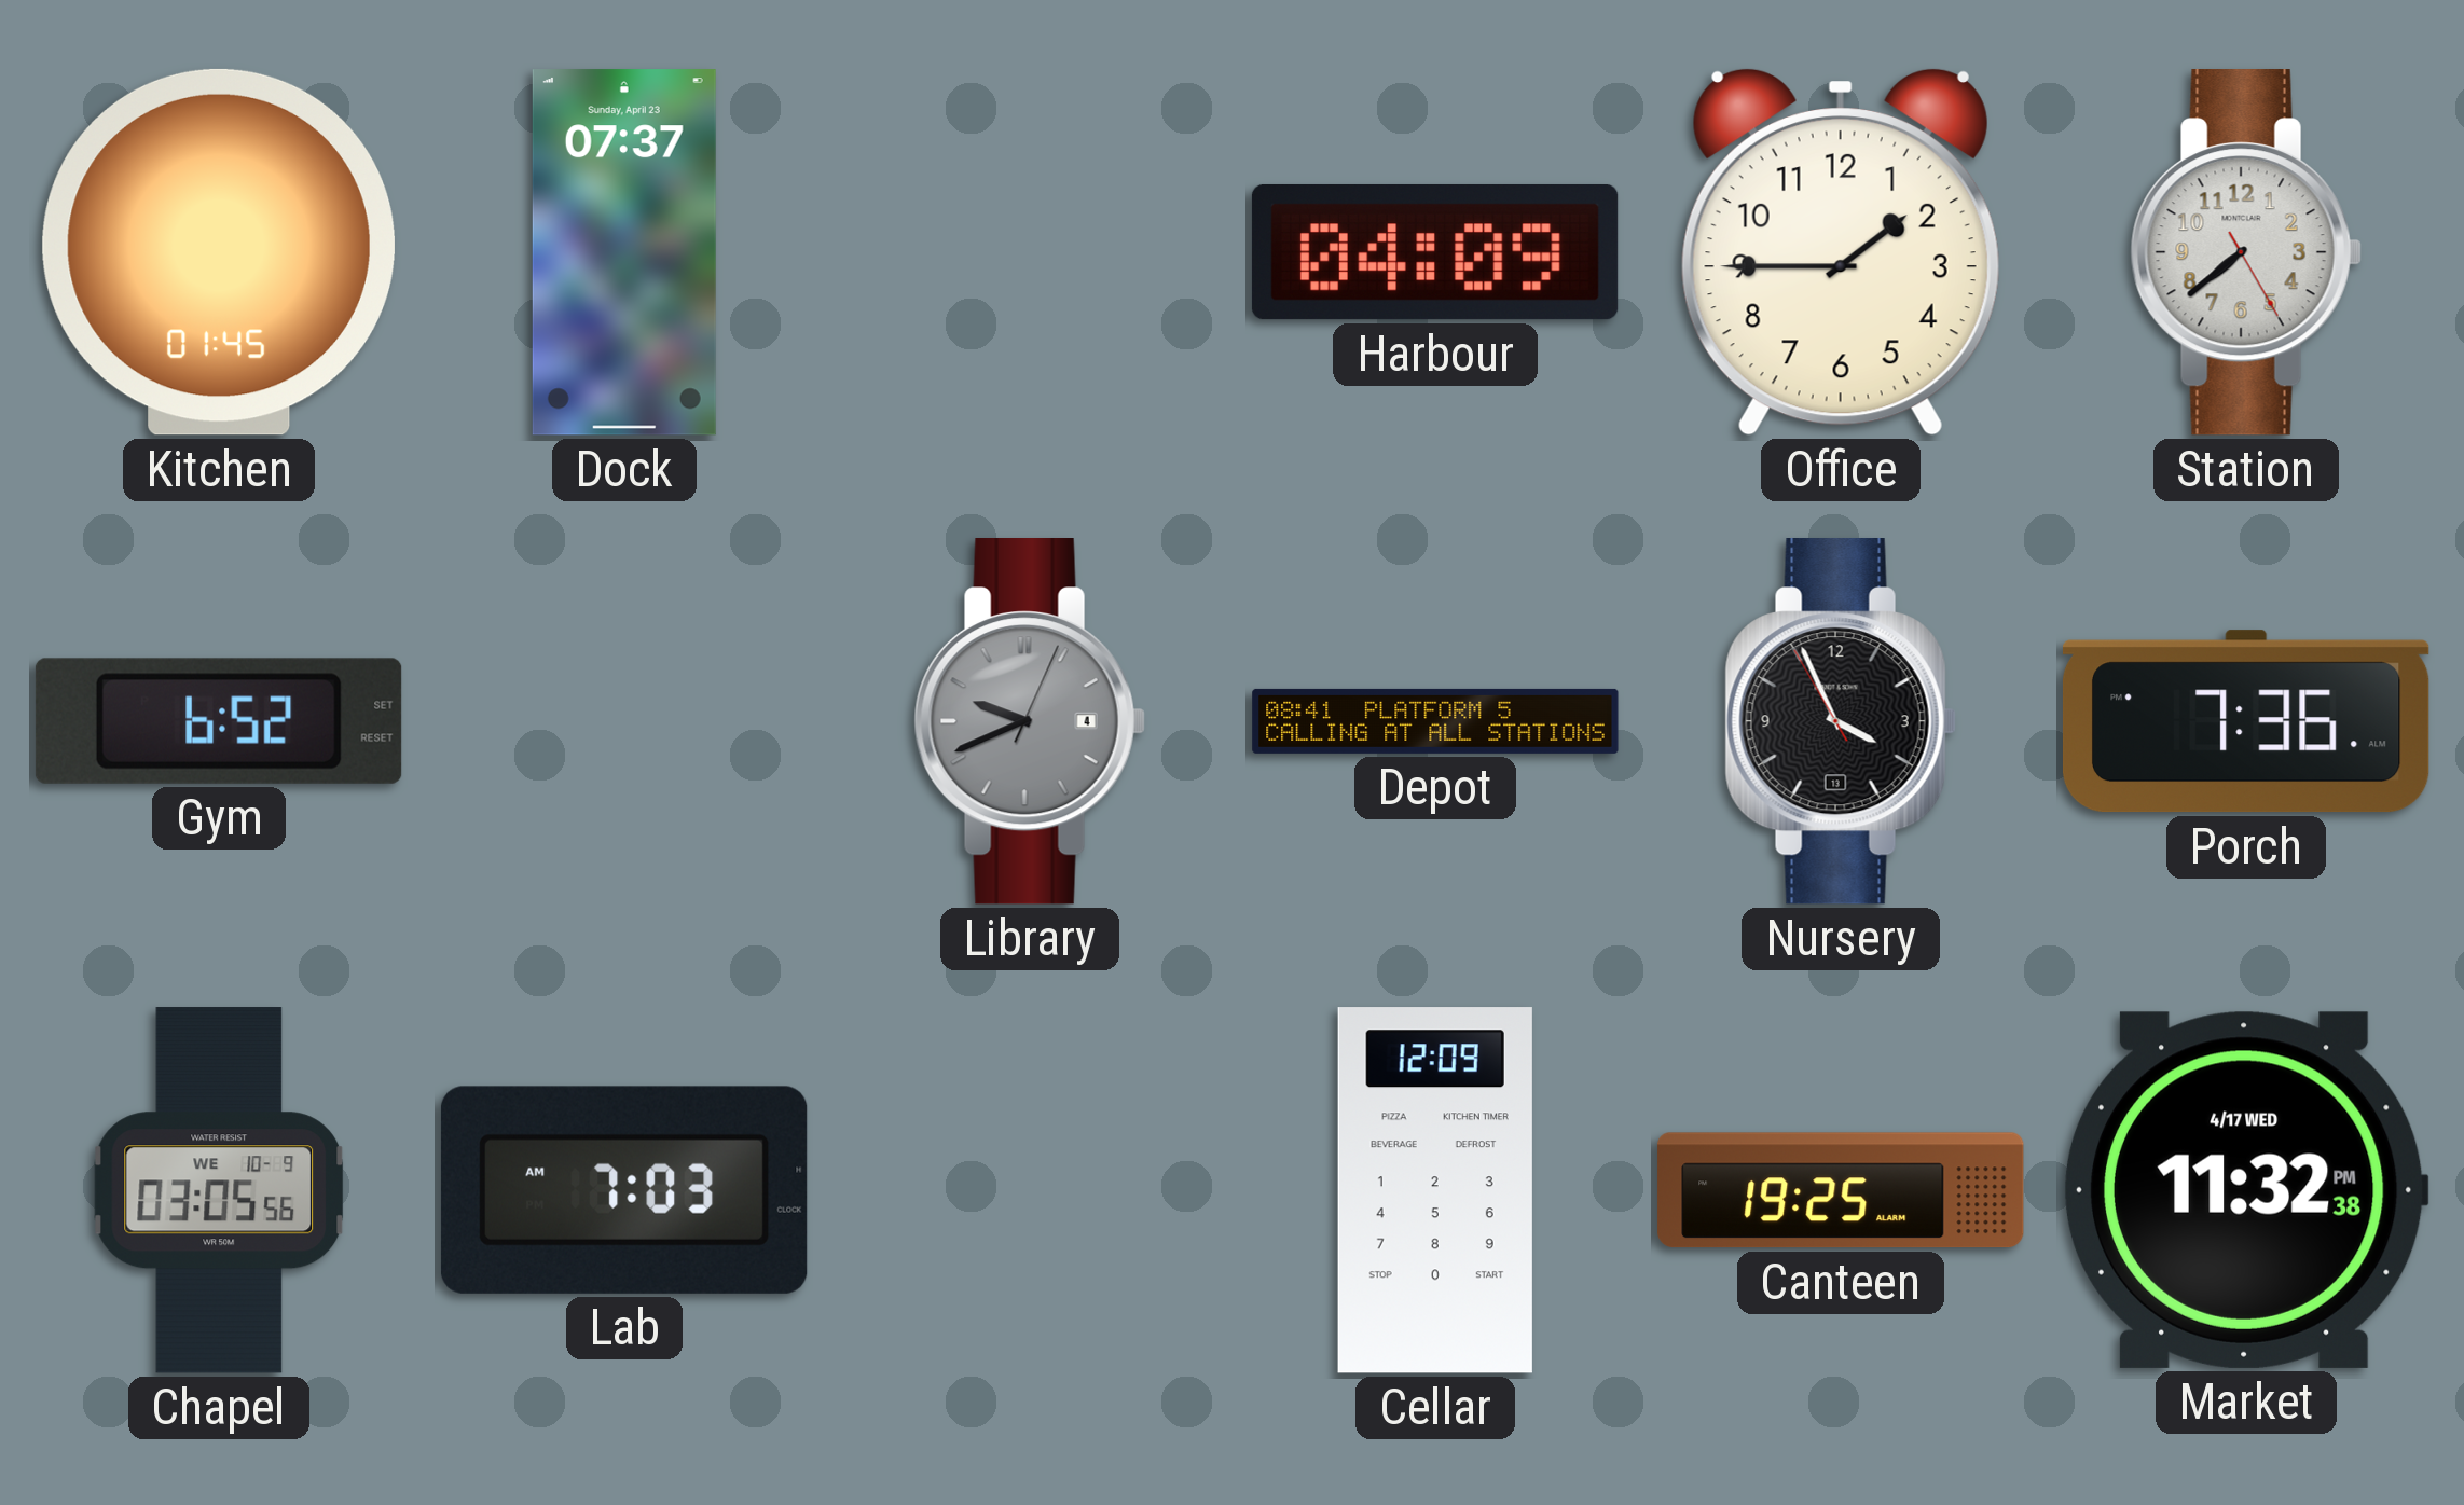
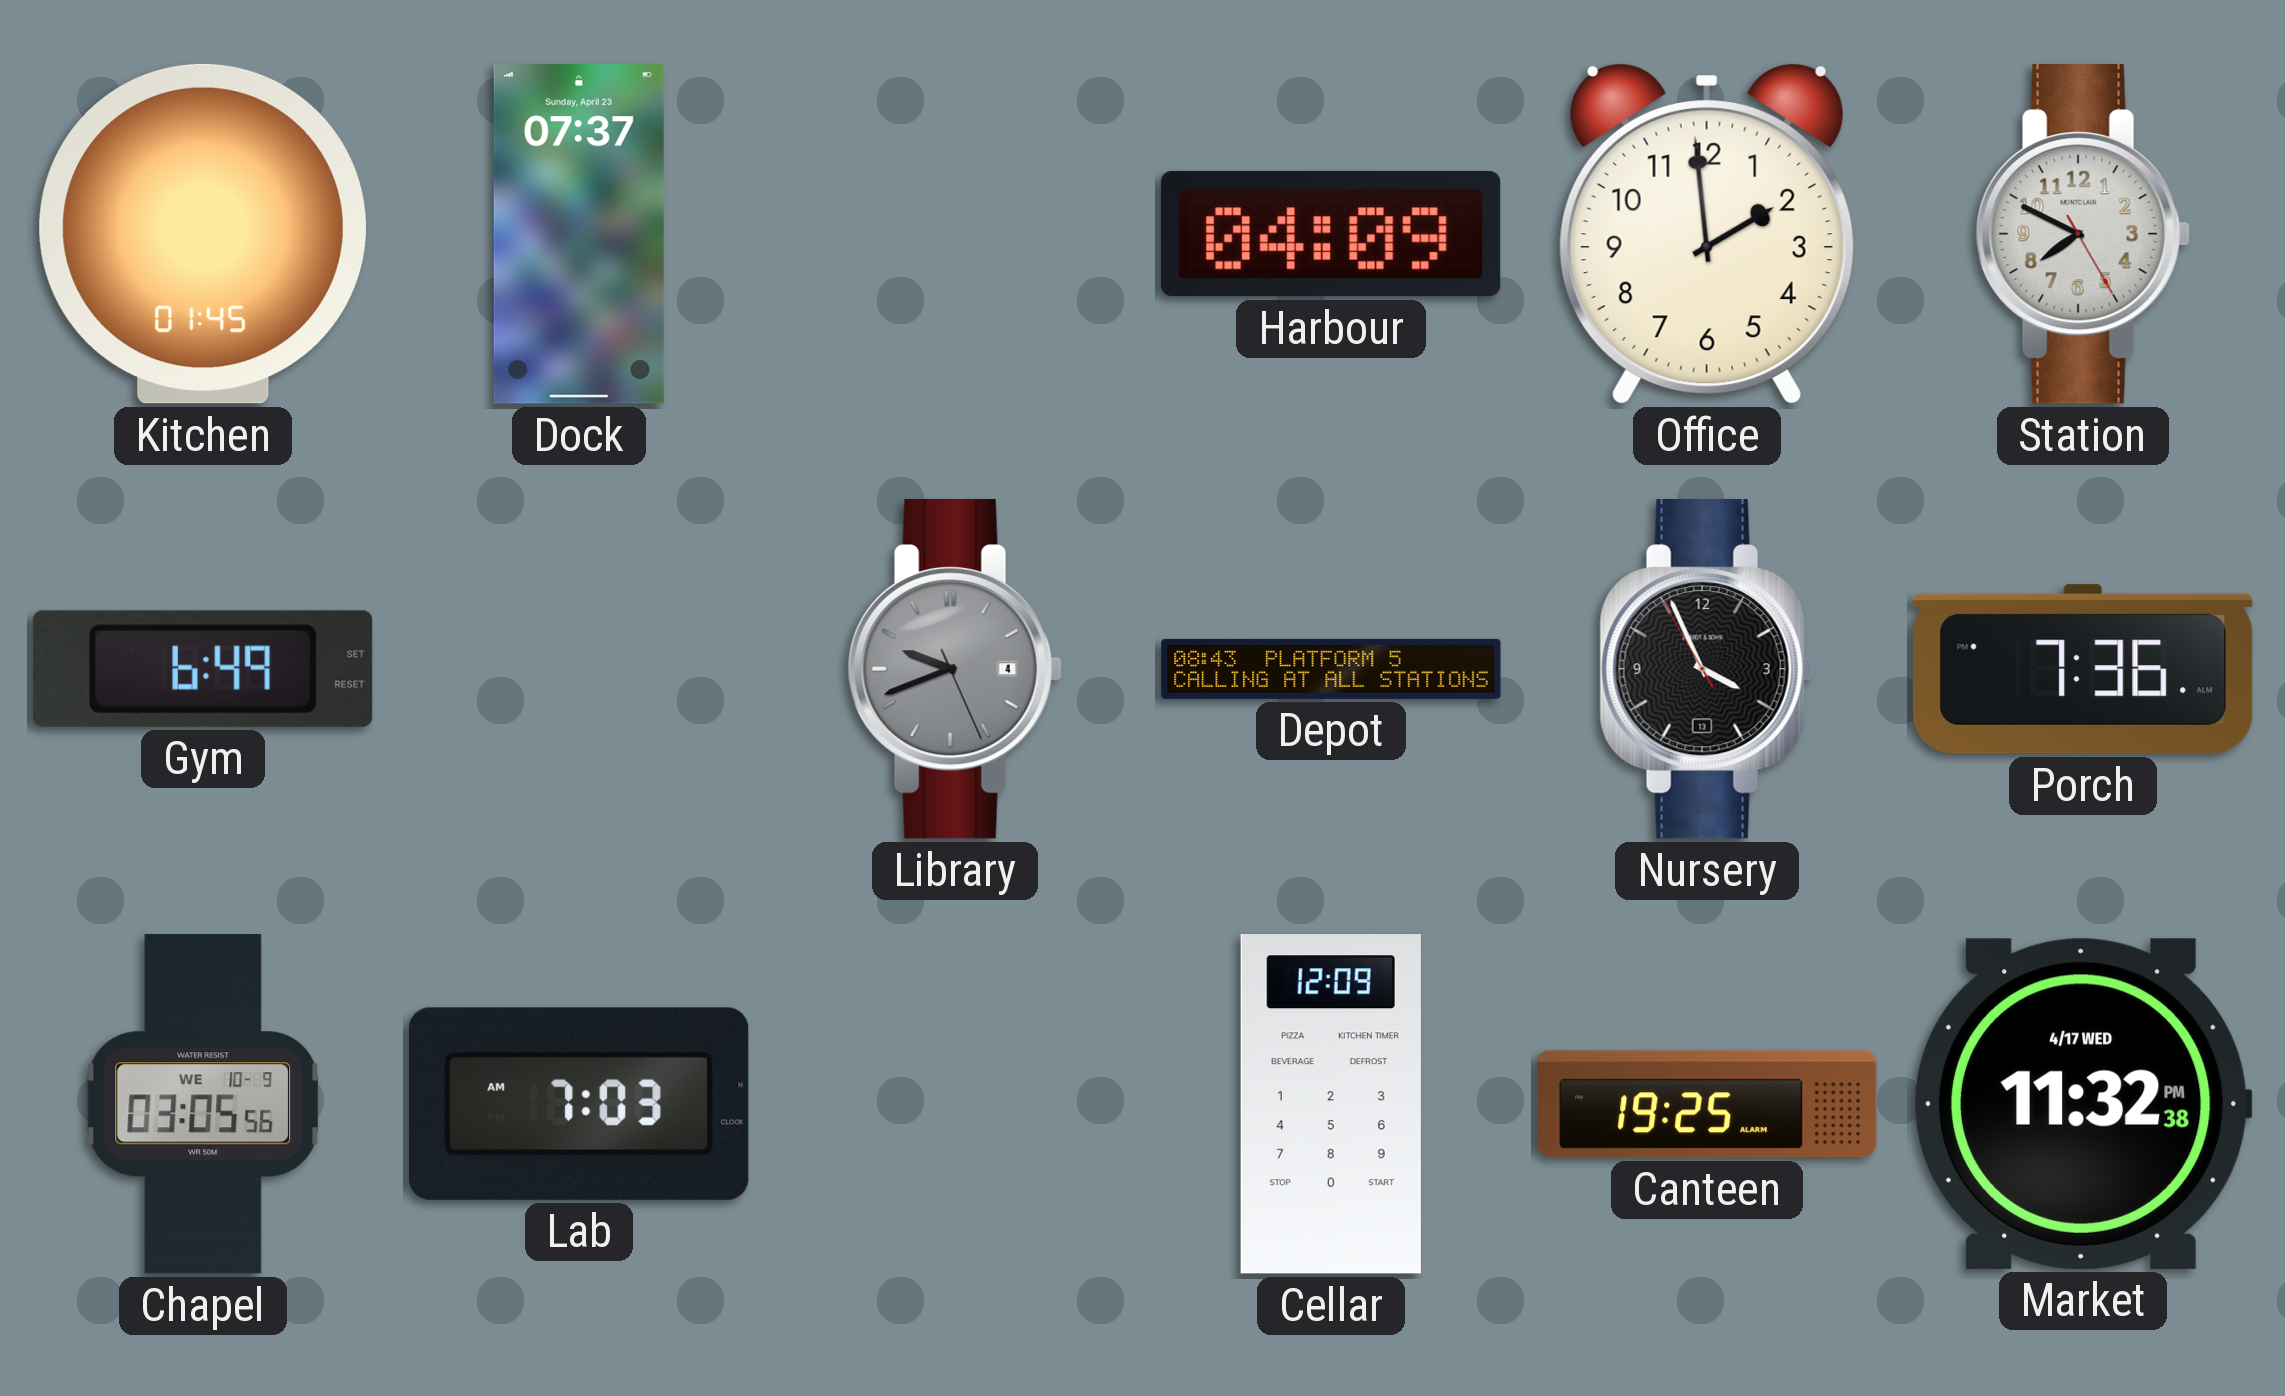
Office: 1:45 -> 1:59
Station: 7:38 -> 7:49
Gym: 6:52 -> 6:49
Library: 9:41:04 -> 9:41:26
Depot: 08:41 -> 08:43
